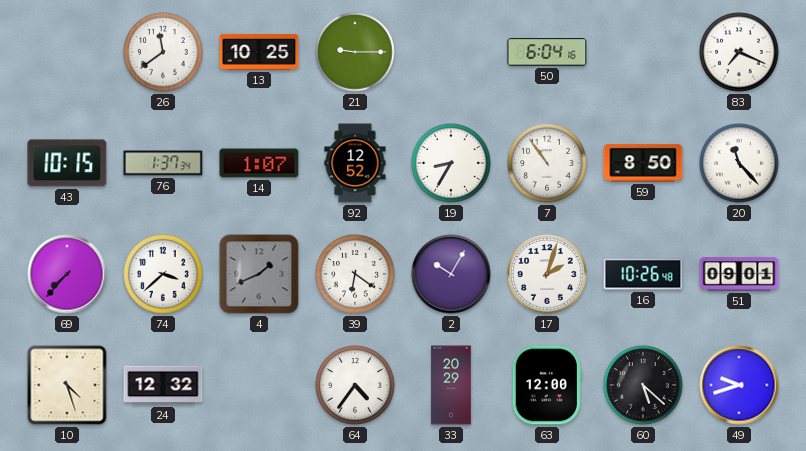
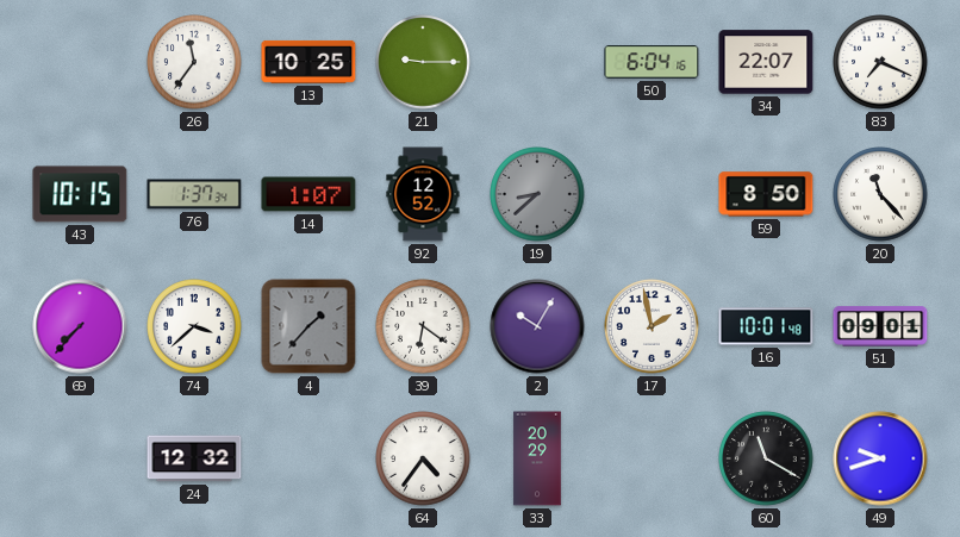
26: 11:39 -> 11:36
34: none -> 22:07
19: 8:35 -> 8:38
19 dial: white -> grey
7: 10:54 -> none
4: 1:41 -> 1:37
17: 2:03 -> 1:58
16: 10:26 -> 10:01
10: 4:27 -> none
63: 12:00 -> none
60: 5:22 -> 11:20
